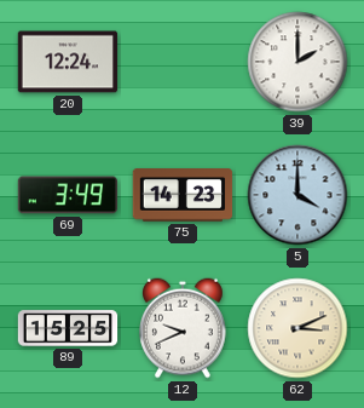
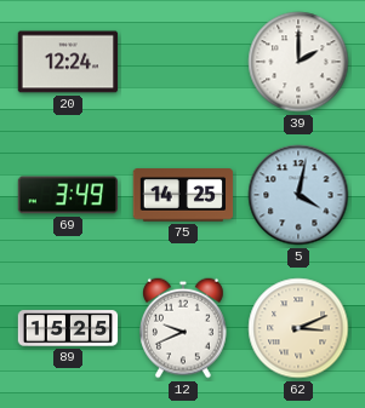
75: 14:23 -> 14:25
5: 4:00 -> 4:02
